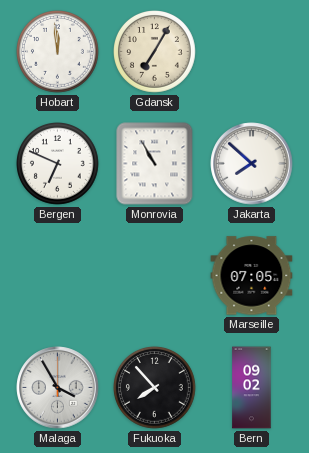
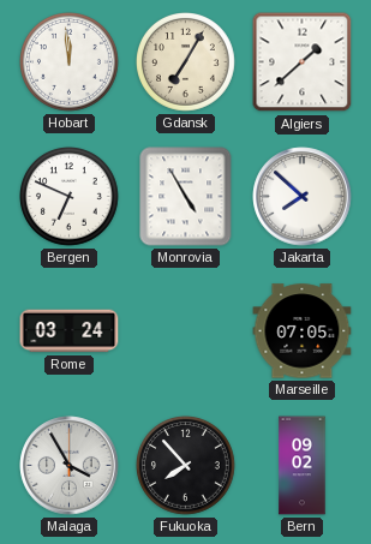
Algiers: none -> 1:38
Monrovia: 10:55 -> 4:55
Rome: none -> 03:24
